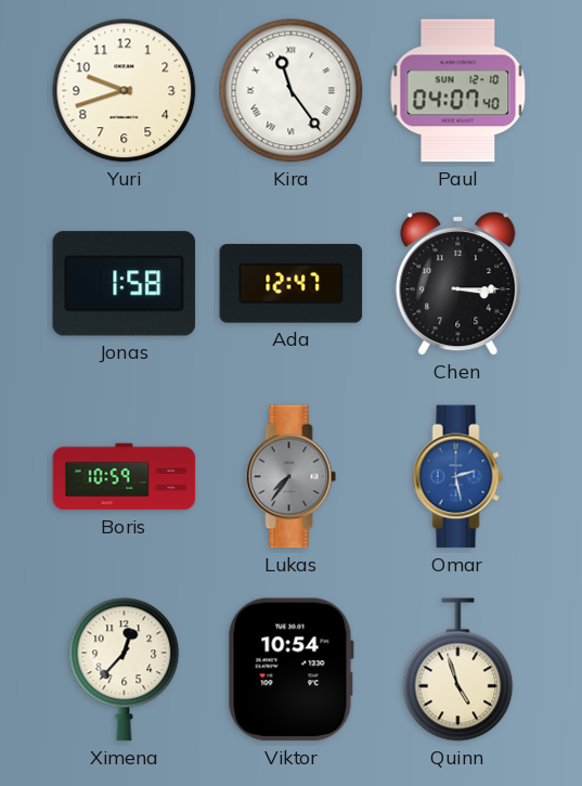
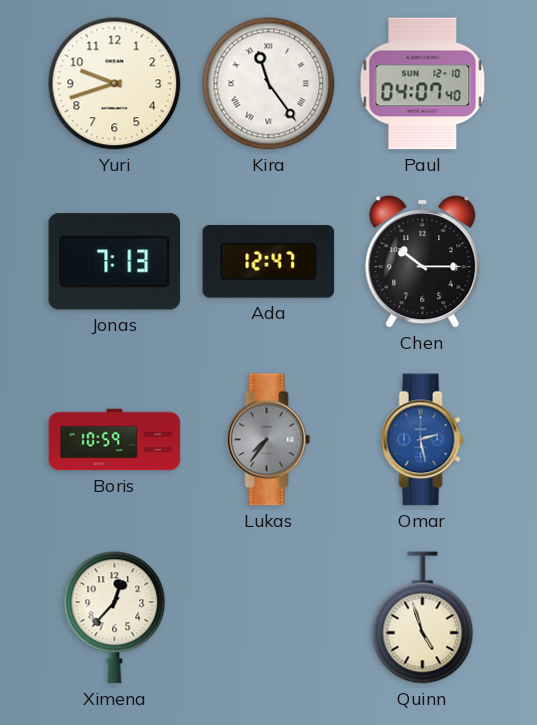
Jonas: 1:58 -> 7:13
Chen: 3:15 -> 10:15
Viktor: 10:54 -> none
